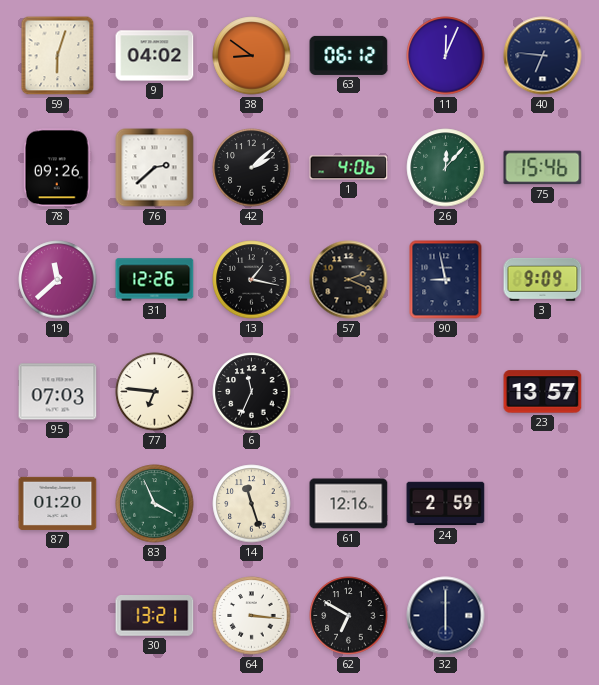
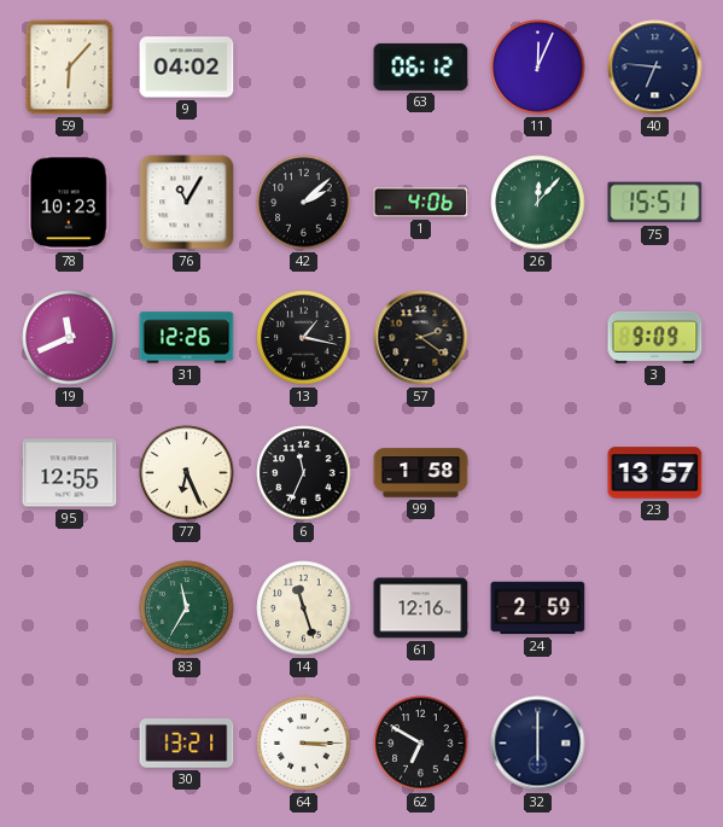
59: 6:03 -> 6:07
38: 8:51 -> none
78: 09:26 -> 10:23
76: 2:38 -> 11:05
75: 15:46 -> 15:51
19: 11:38 -> 11:41
57: 2:19 -> 2:21
90: 8:58 -> none
95: 07:03 -> 12:55
77: 6:46 -> 6:26
99: none -> 1:58
87: 01:20 -> none
83: 3:56 -> 11:35
64: 3:16 -> 3:15
